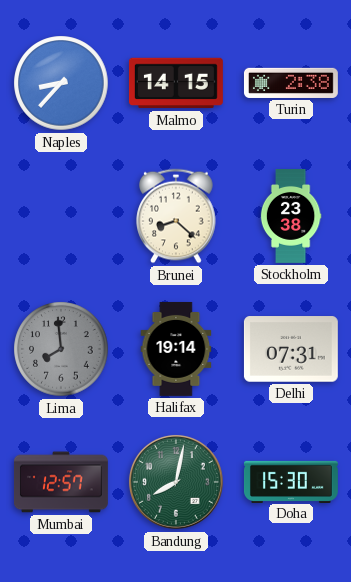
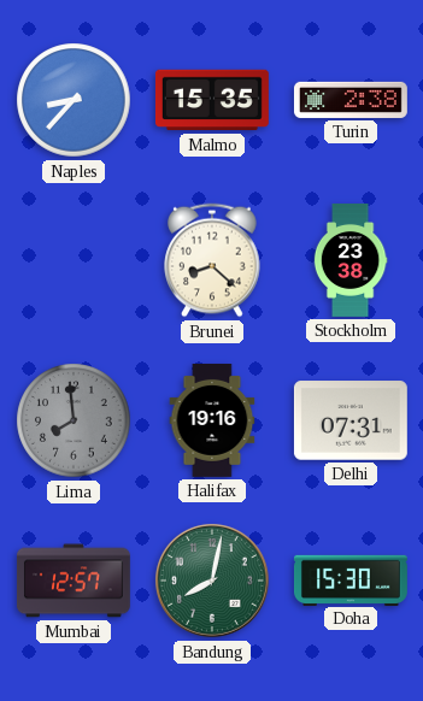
Malmo: 14:15 -> 15:35
Halifax: 19:14 -> 19:16
